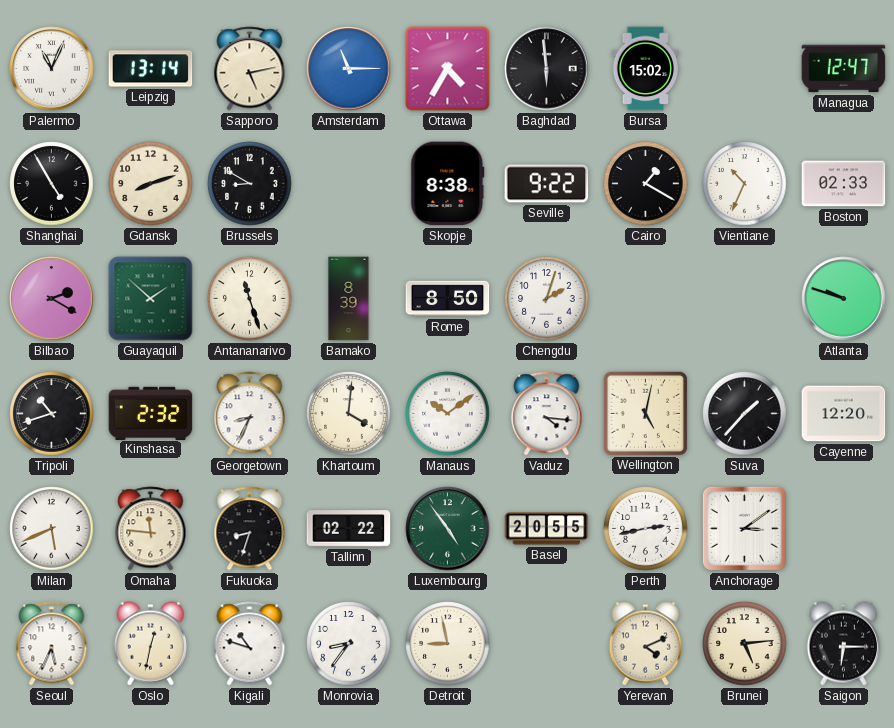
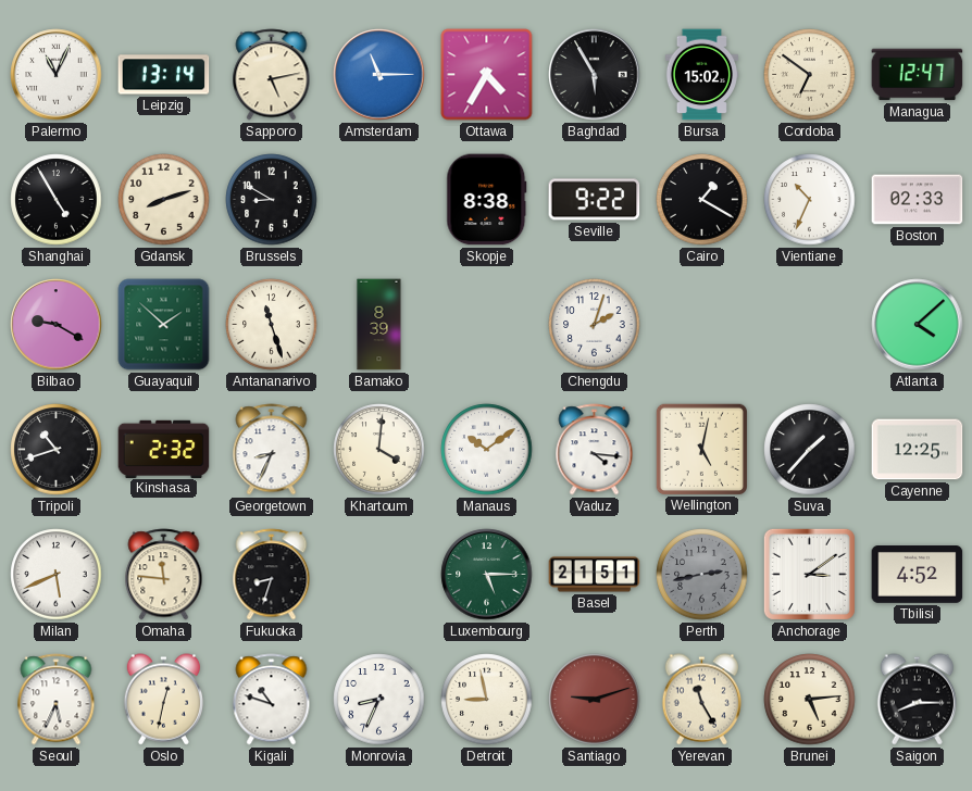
Baghdad: 5:59 -> 5:55
Cordoba: none -> 6:51
Bilbao: 2:20 -> 9:20
Rome: 8:50 -> none
Atlanta: 9:48 -> 4:08
Cayenne: 12:20 -> 12:25
Tallinn: 02:22 -> none
Luxembourg: 4:54 -> 5:15
Basel: 20:55 -> 21:51
Perth dial: white -> grey
Tbilisi: none -> 4:52
Monrovia: 8:36 -> 8:34
Santiago: none -> 9:12
Yerevan: 4:11 -> 11:25
Saigon: 6:15 -> 8:15
